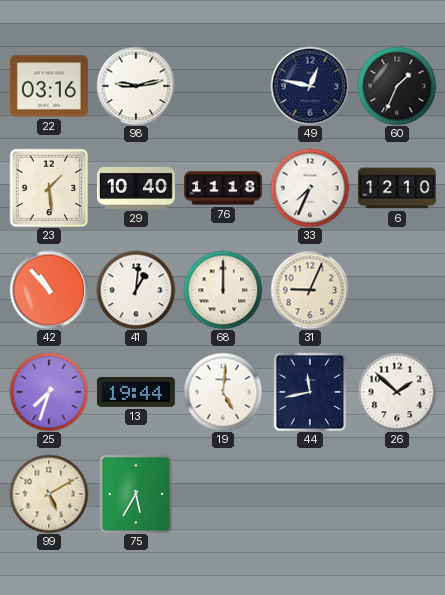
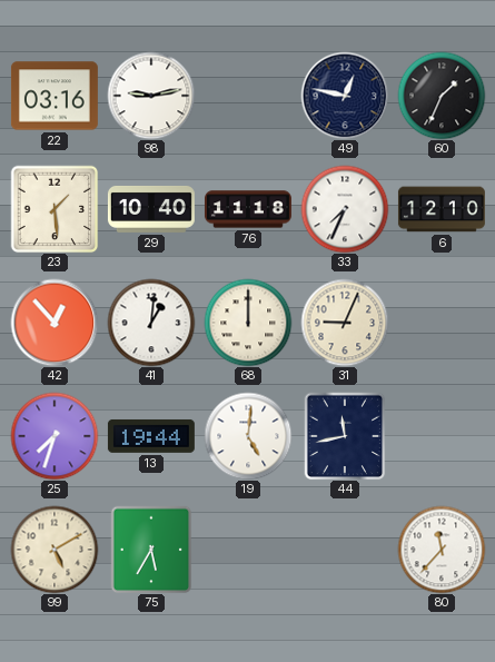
42: 10:53 -> 12:53
26: 1:52 -> none
80: none -> 11:37
